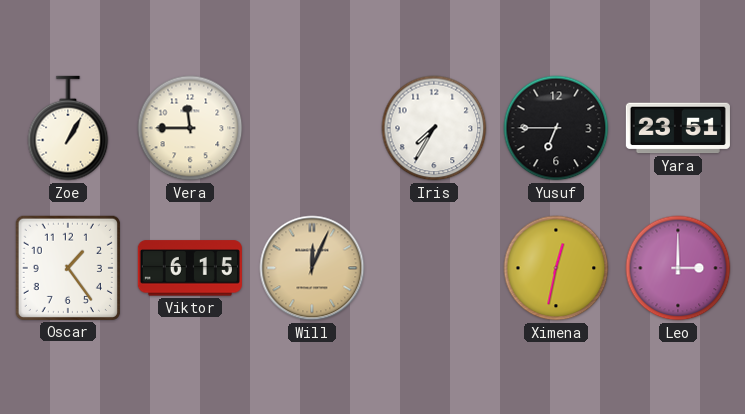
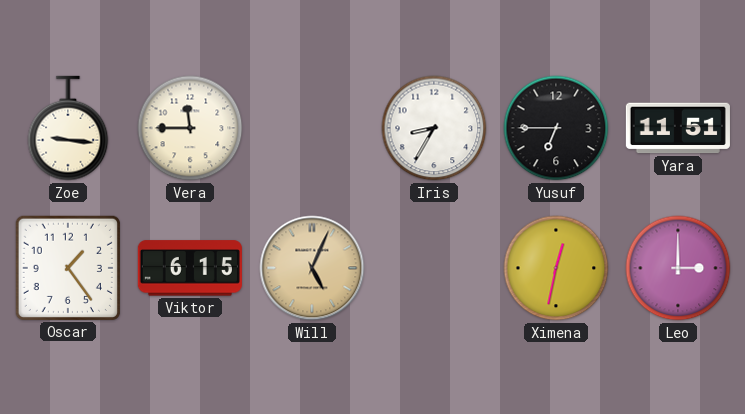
Zoe: 1:05 -> 9:16
Iris: 7:35 -> 8:35
Yara: 23:51 -> 11:51
Will: 12:04 -> 5:04
